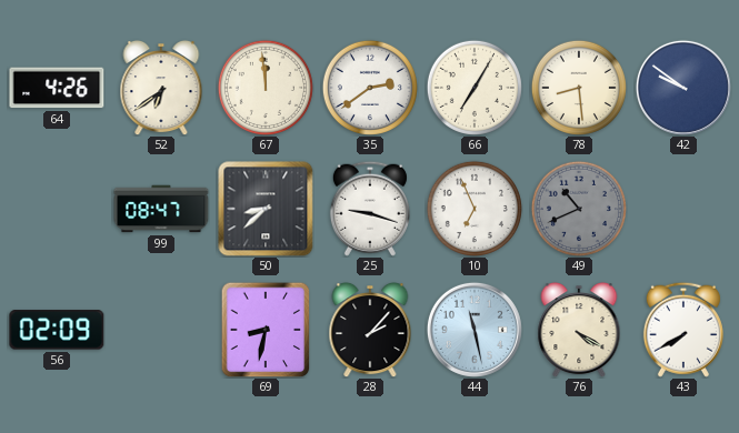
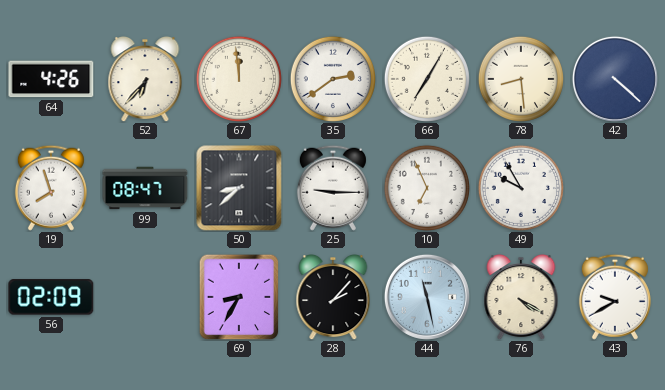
52: 6:39 -> 6:37
42: 9:51 -> 4:22
19: none -> 7:57
25: 9:18 -> 9:15
49: 10:41 -> 9:55
49 dial: grey -> white
69: 8:32 -> 8:35
43: 7:40 -> 9:40
